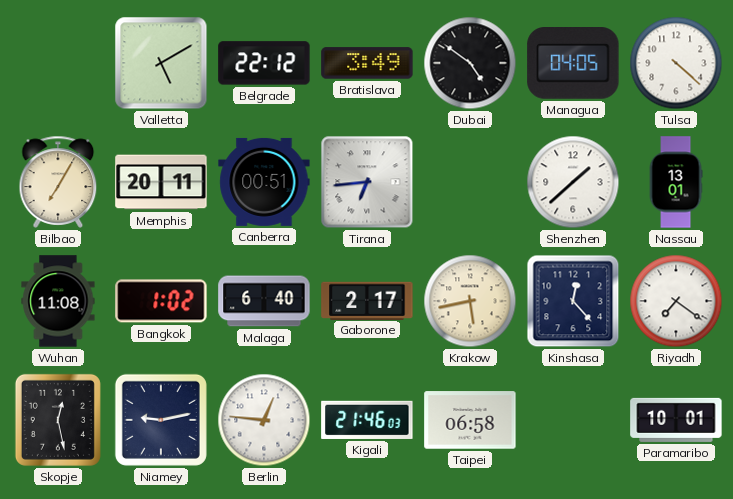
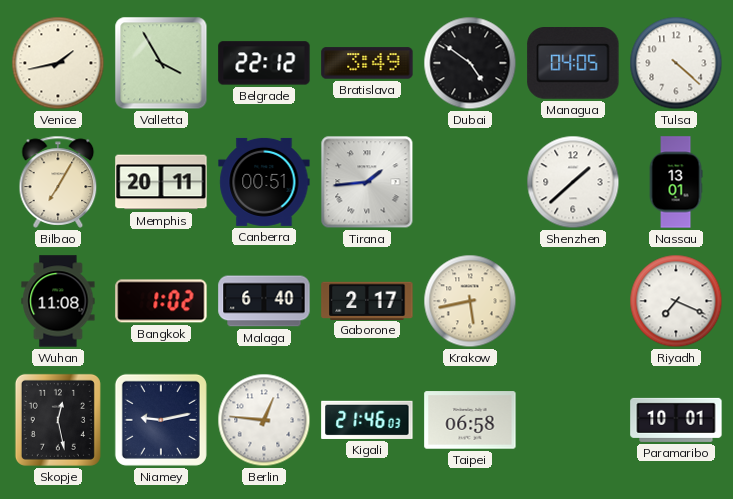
Venice: none -> 1:43
Valletta: 5:10 -> 3:55
Tirana: 6:44 -> 1:44
Kinshasa: 12:23 -> none
Riyadh: 7:21 -> 7:19
